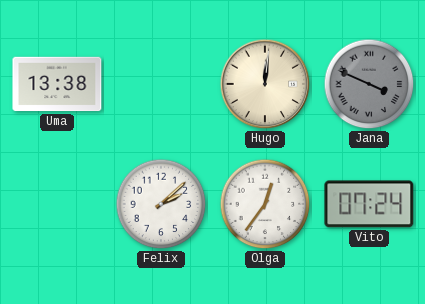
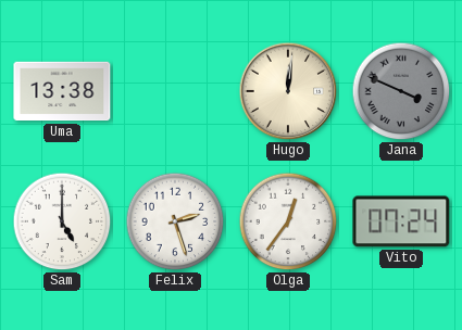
Sam: none -> 5:00
Felix: 2:08 -> 2:27
